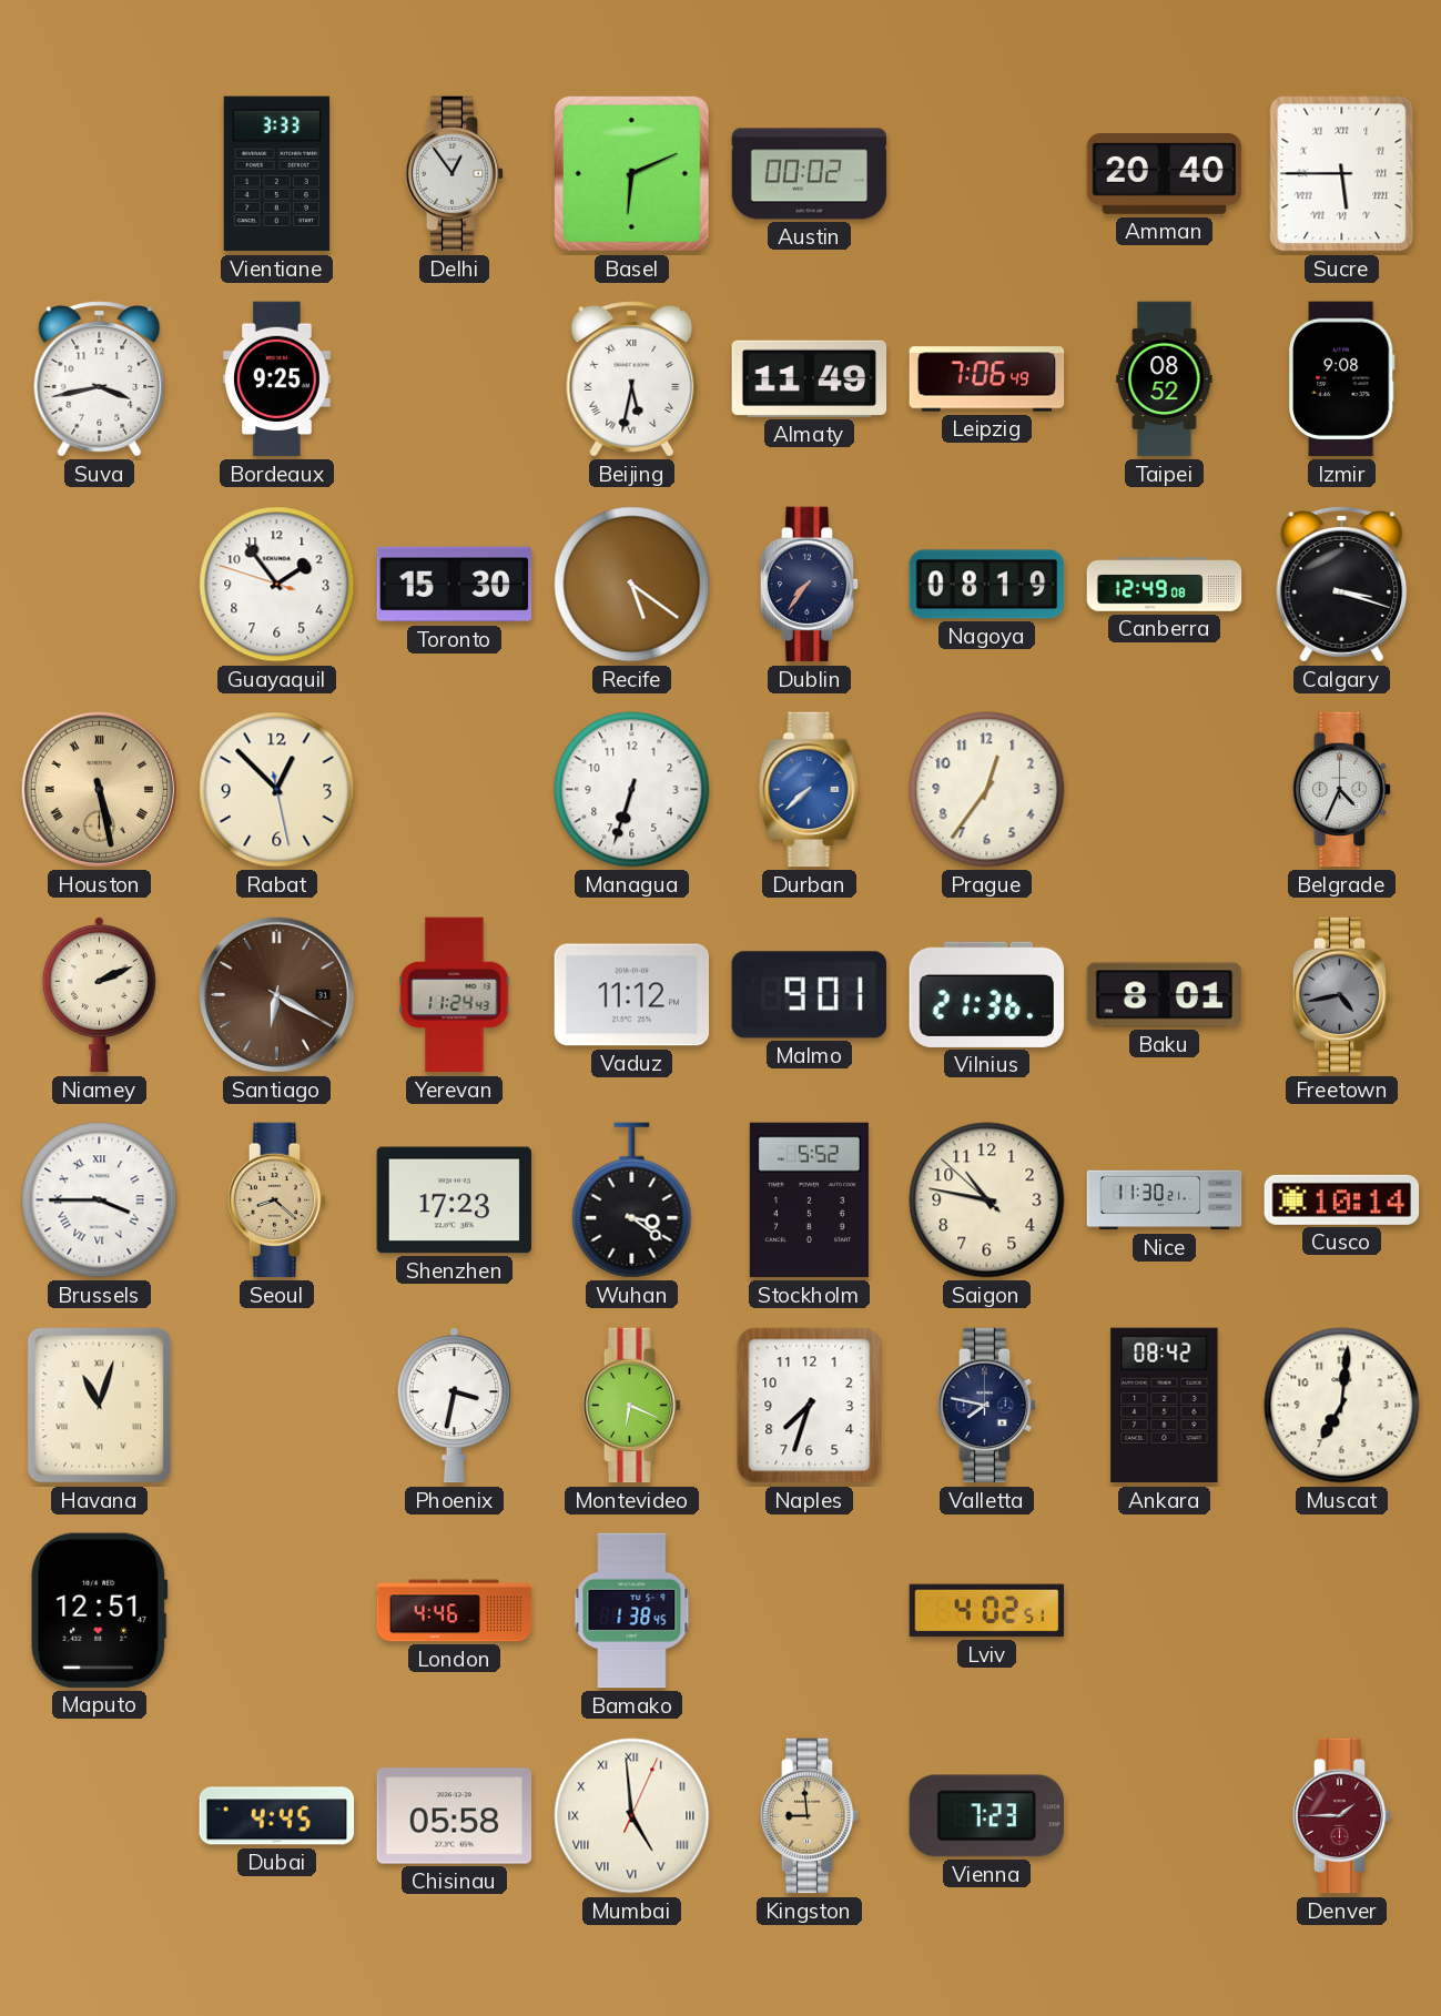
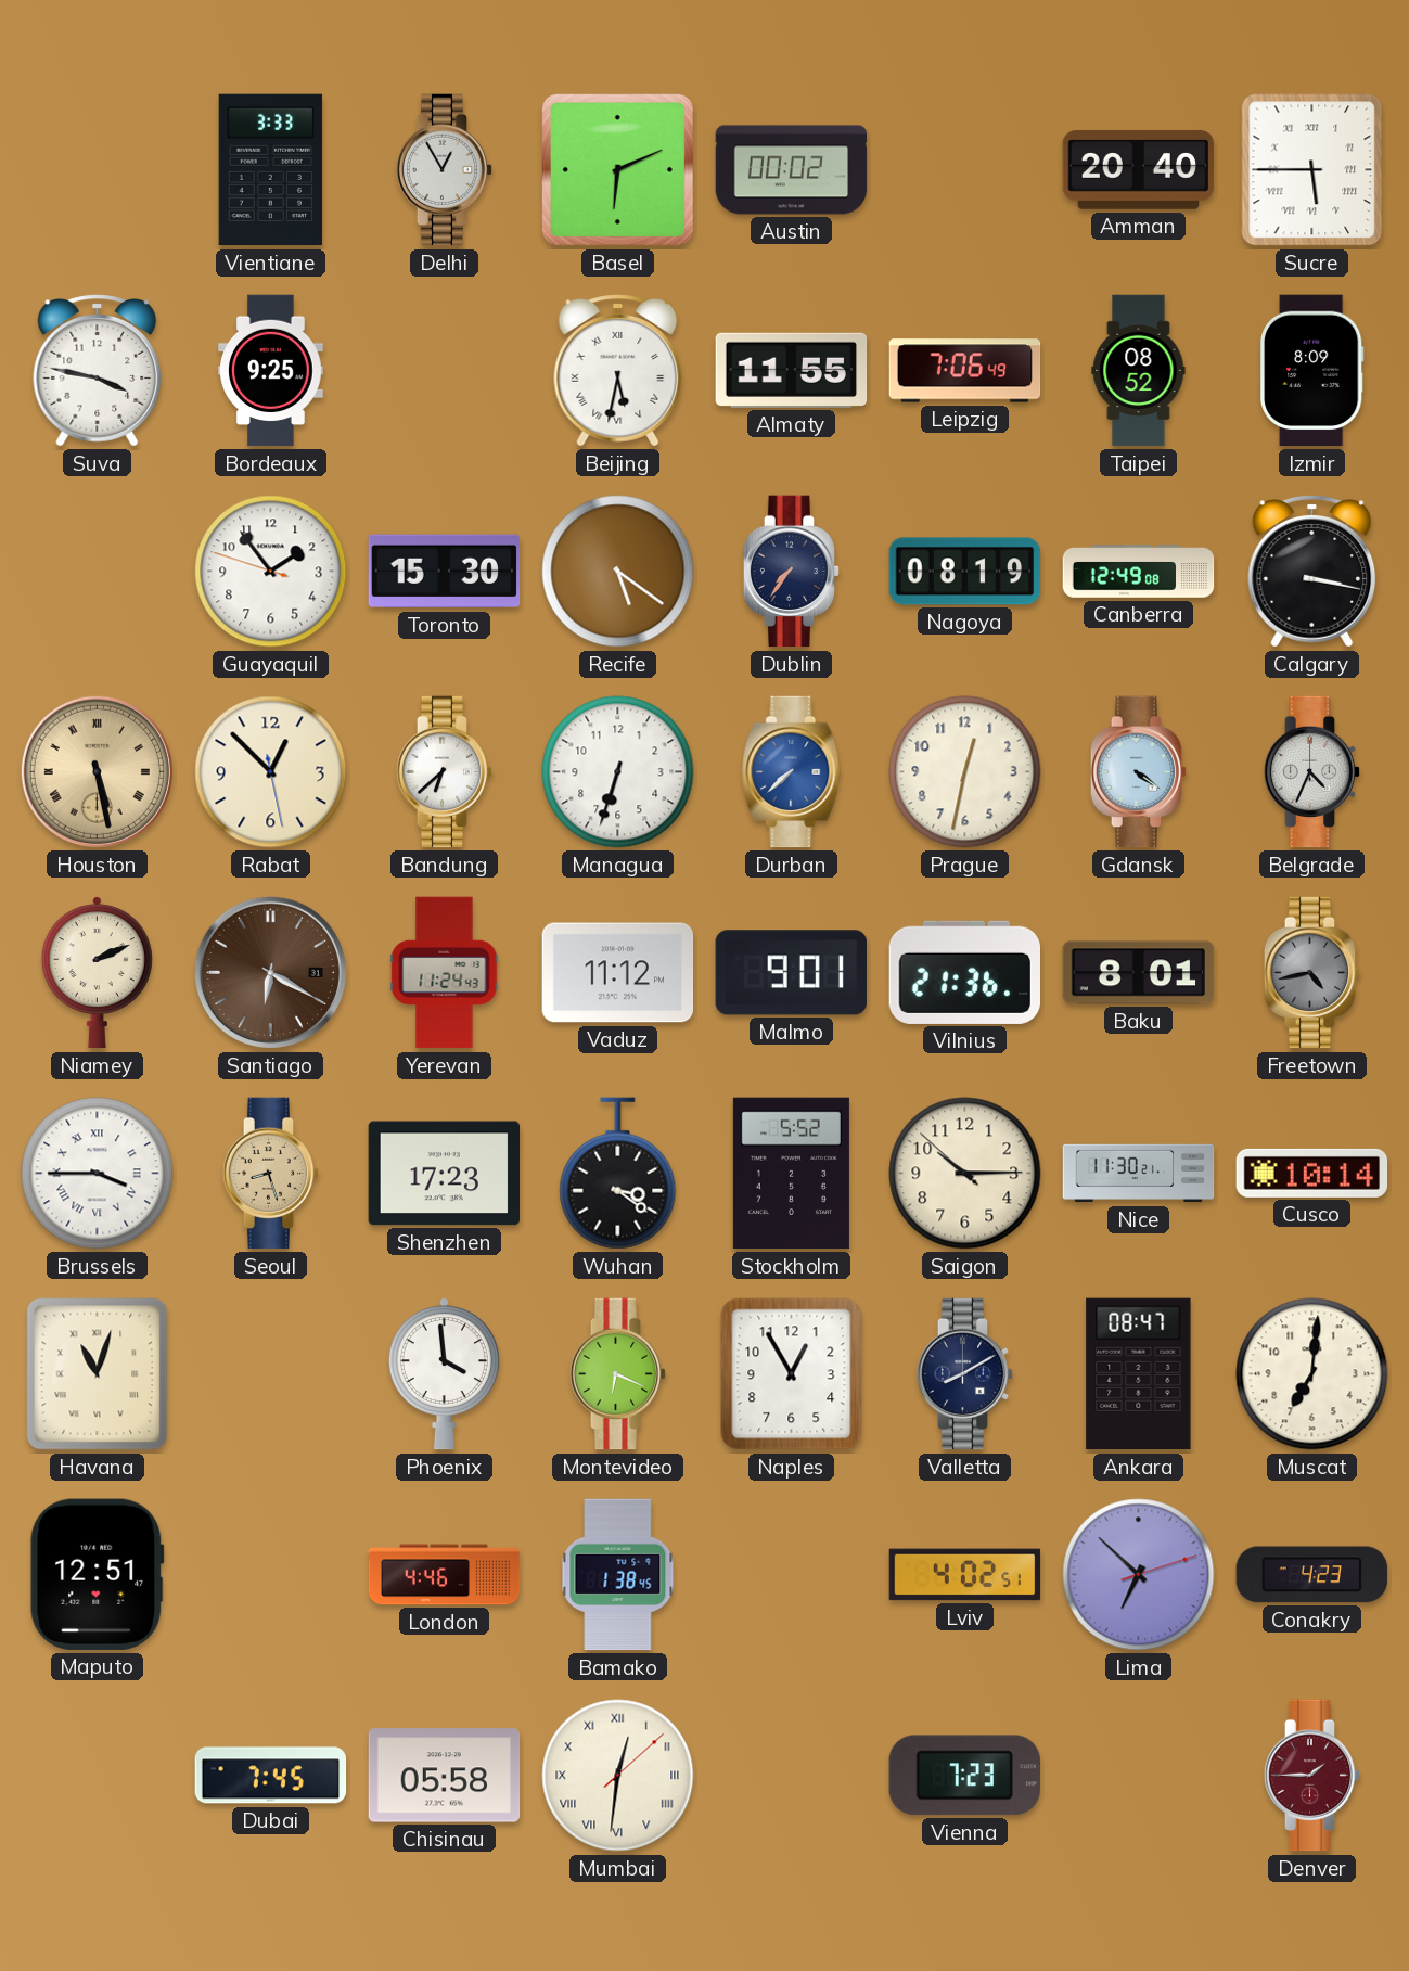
Delhi: 12:54 -> 12:55
Suva: 3:43 -> 3:47
Almaty: 11:49 -> 11:55
Izmir: 9:08 -> 8:09
Calgary: 3:18 -> 3:17
Bandung: none -> 6:38
Prague: 12:36 -> 12:32
Gdansk: none -> 4:21
Seoul: 8:22 -> 8:27
Saigon: 10:46 -> 10:14
Phoenix: 3:32 -> 3:59
Naples: 7:33 -> 12:55
Valletta: 7:47 -> 8:10
Ankara: 08:42 -> 08:47
Lima: none -> 6:52
Conakry: none -> 4:23
Dubai: 4:45 -> 7:45
Mumbai: 4:59 -> 12:31
Kingston: 8:59 -> none
